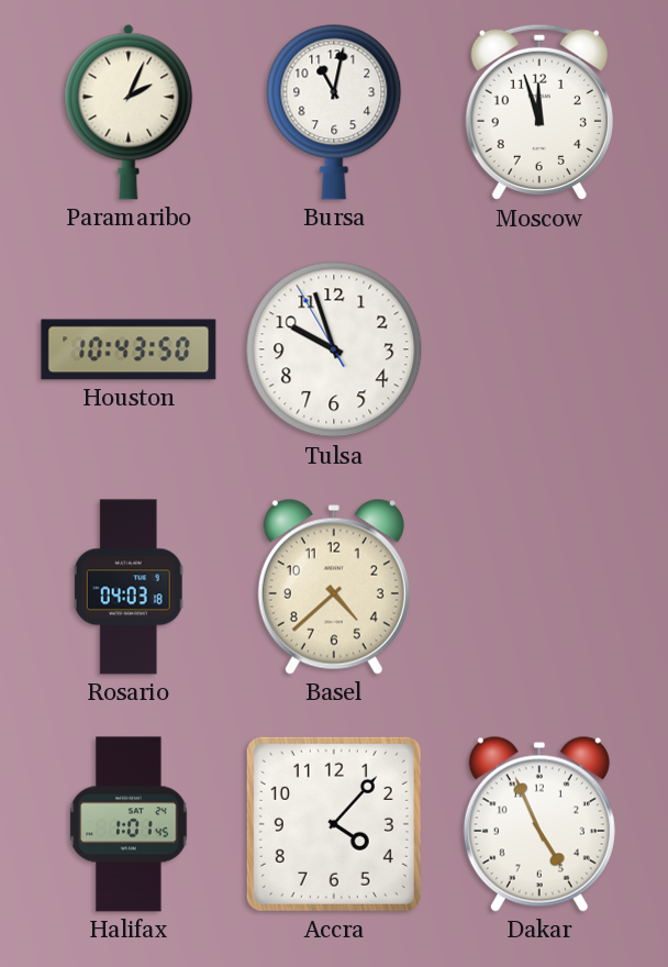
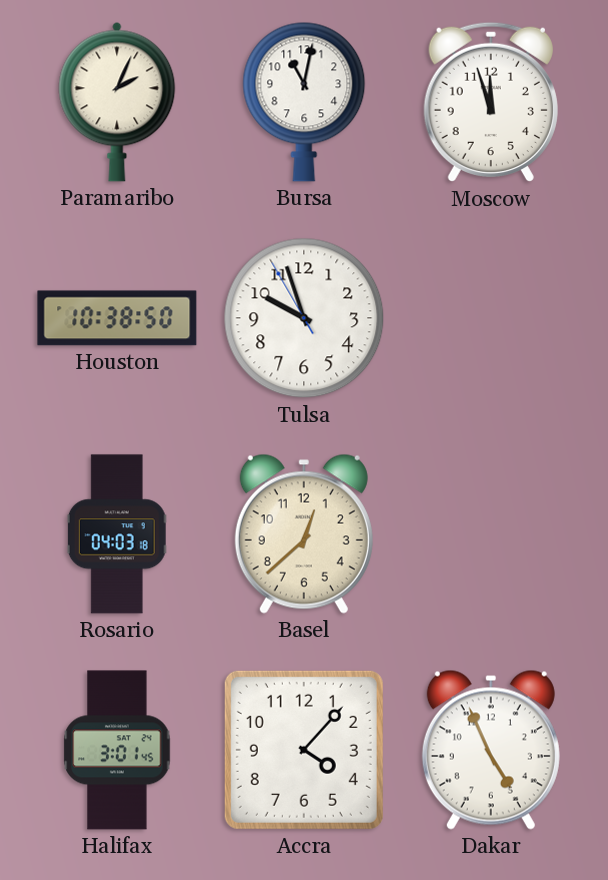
Houston: 10:43 -> 10:38
Basel: 4:38 -> 12:38
Halifax: 1:01 -> 3:01
